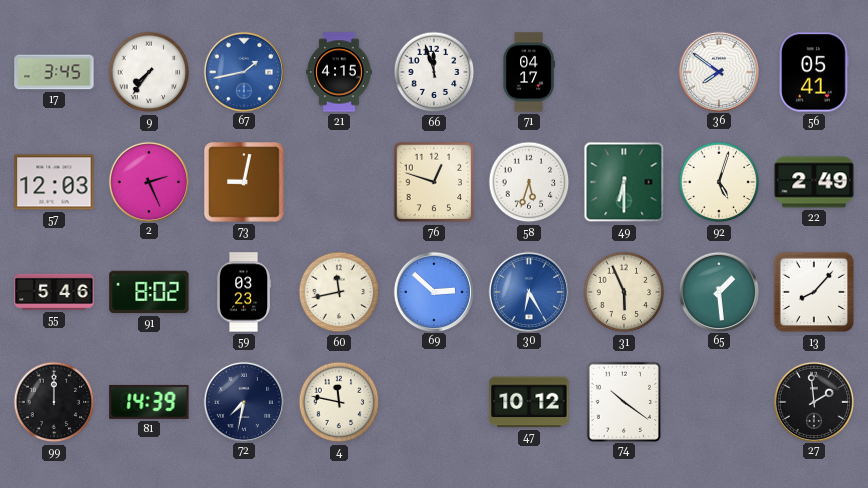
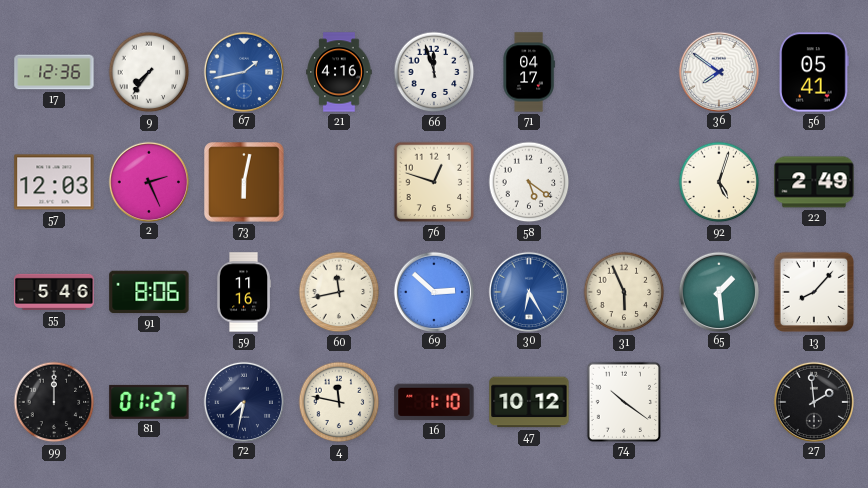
17: 3:45 -> 12:36
21: 4:15 -> 4:16
73: 9:02 -> 6:02
58: 5:33 -> 5:21
49: 6:30 -> none
91: 8:02 -> 8:06
59: 03:23 -> 11:16
81: 14:39 -> 01:27
16: none -> 1:10
